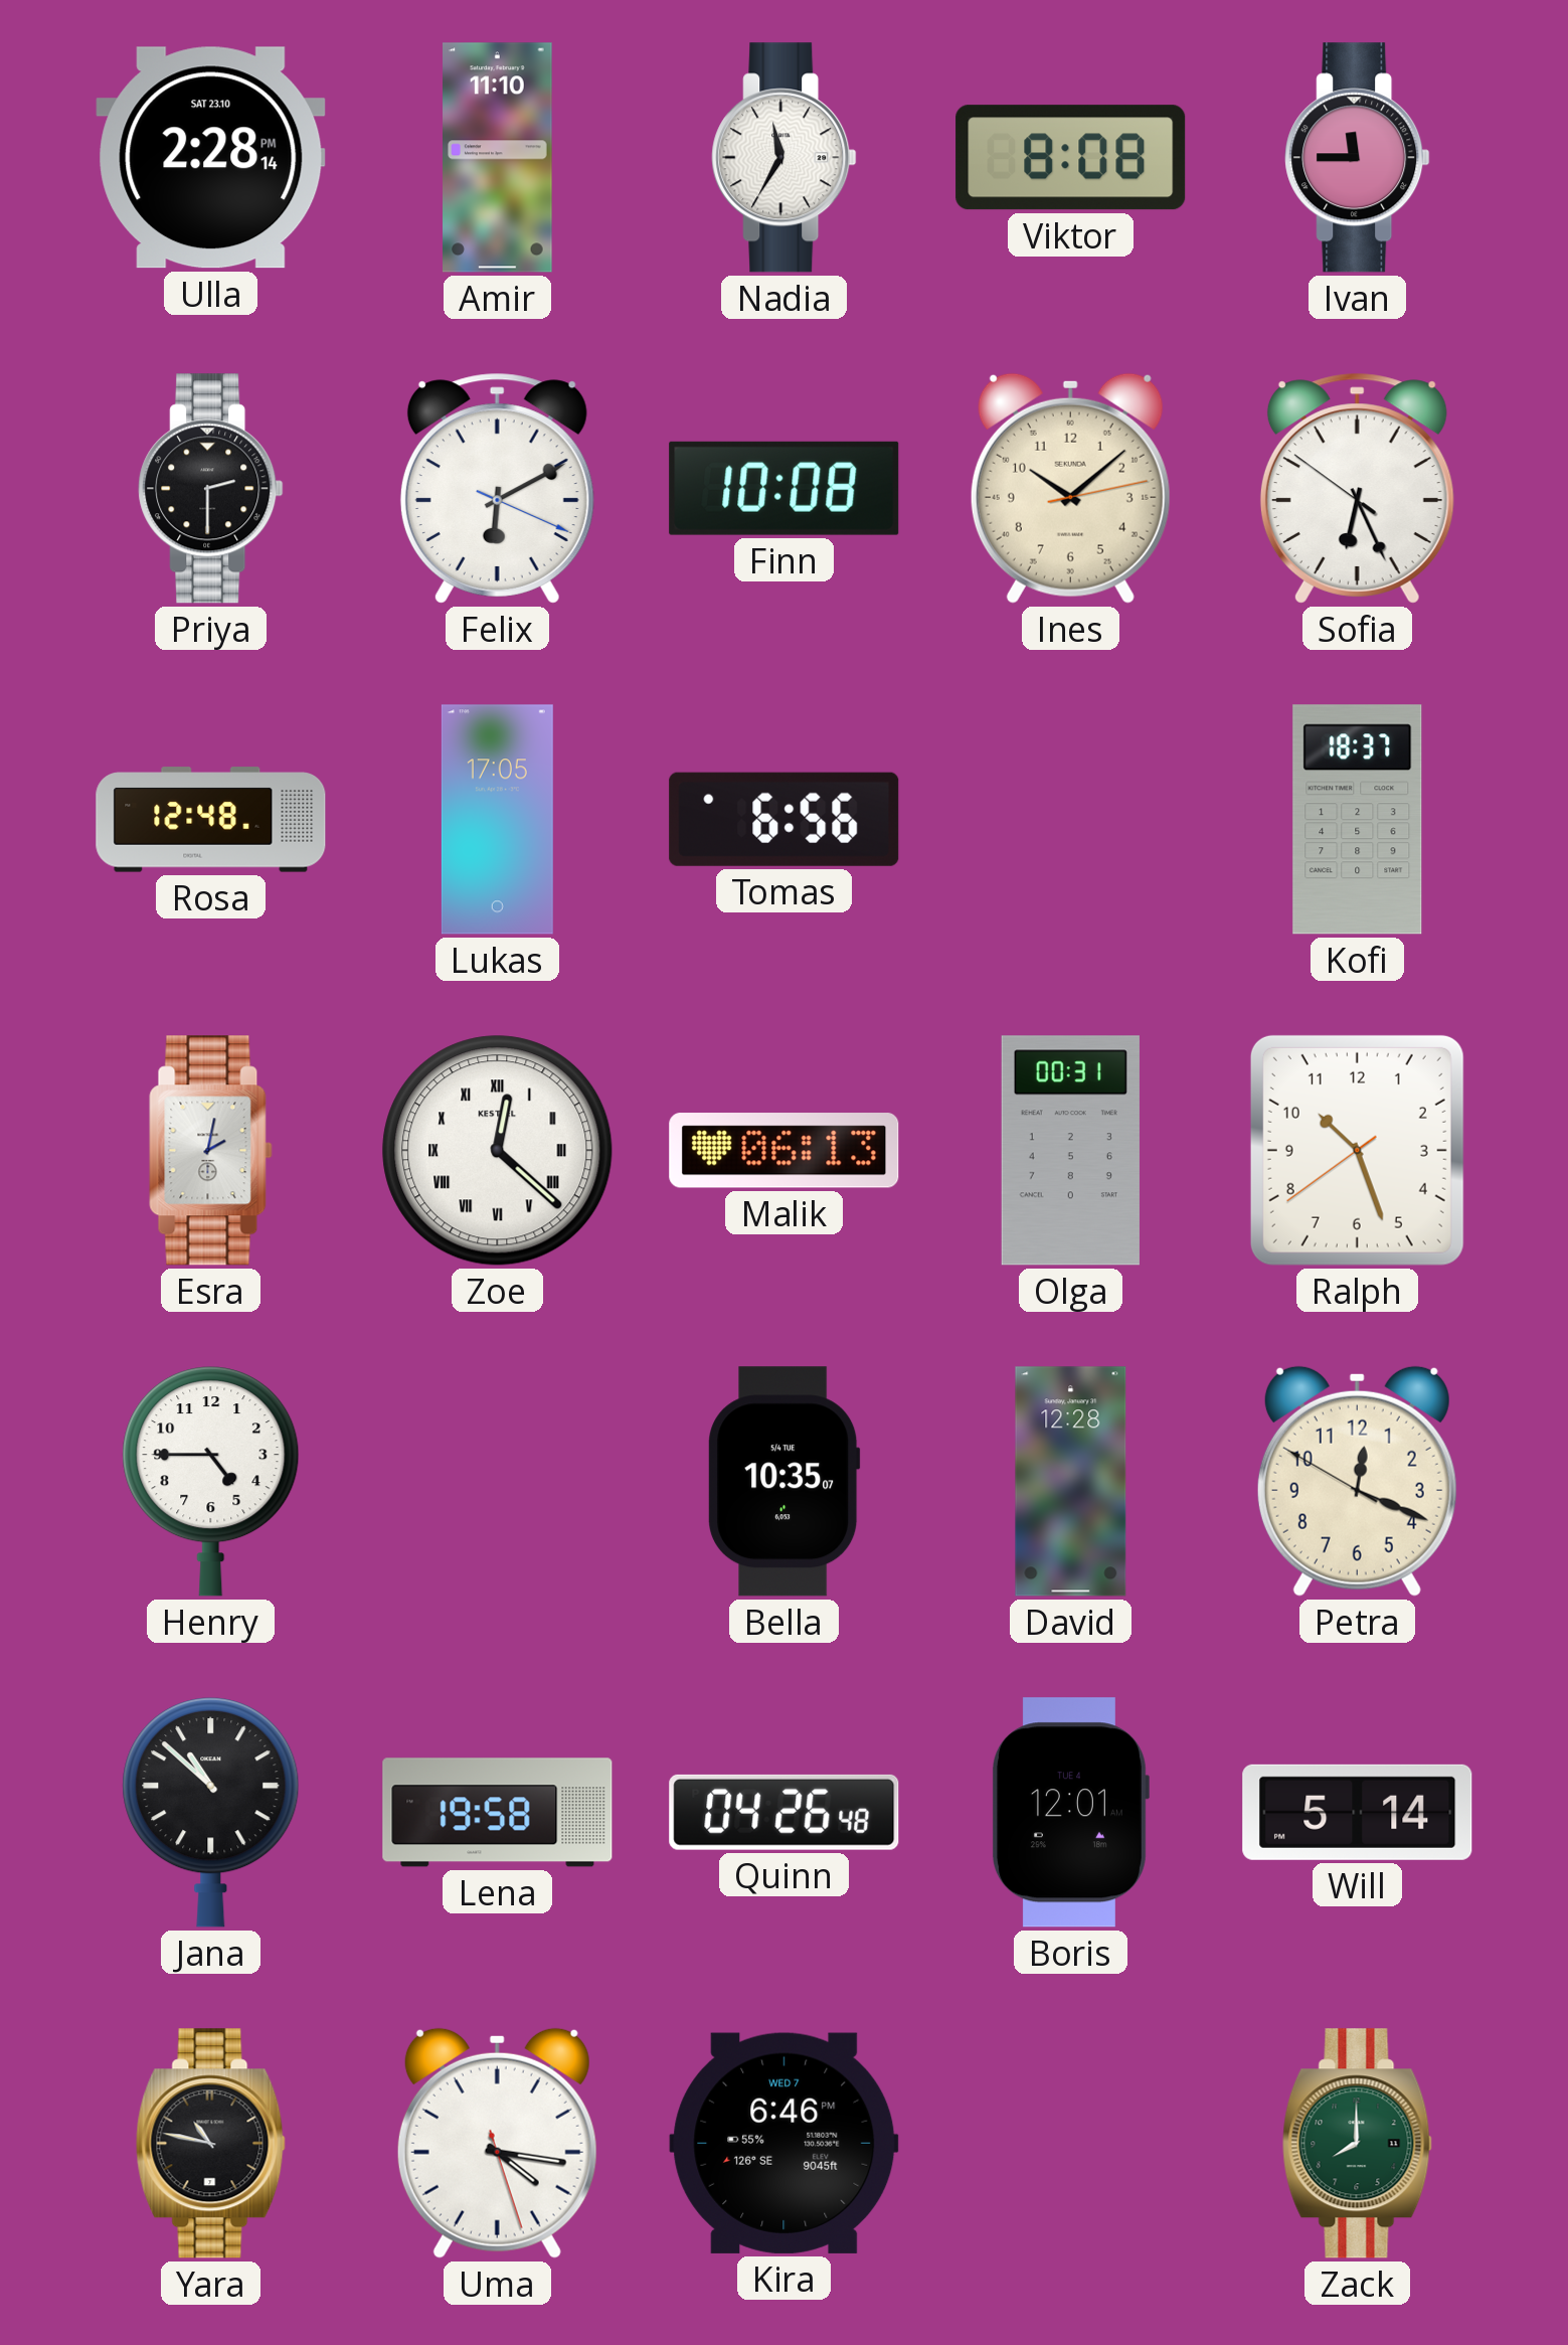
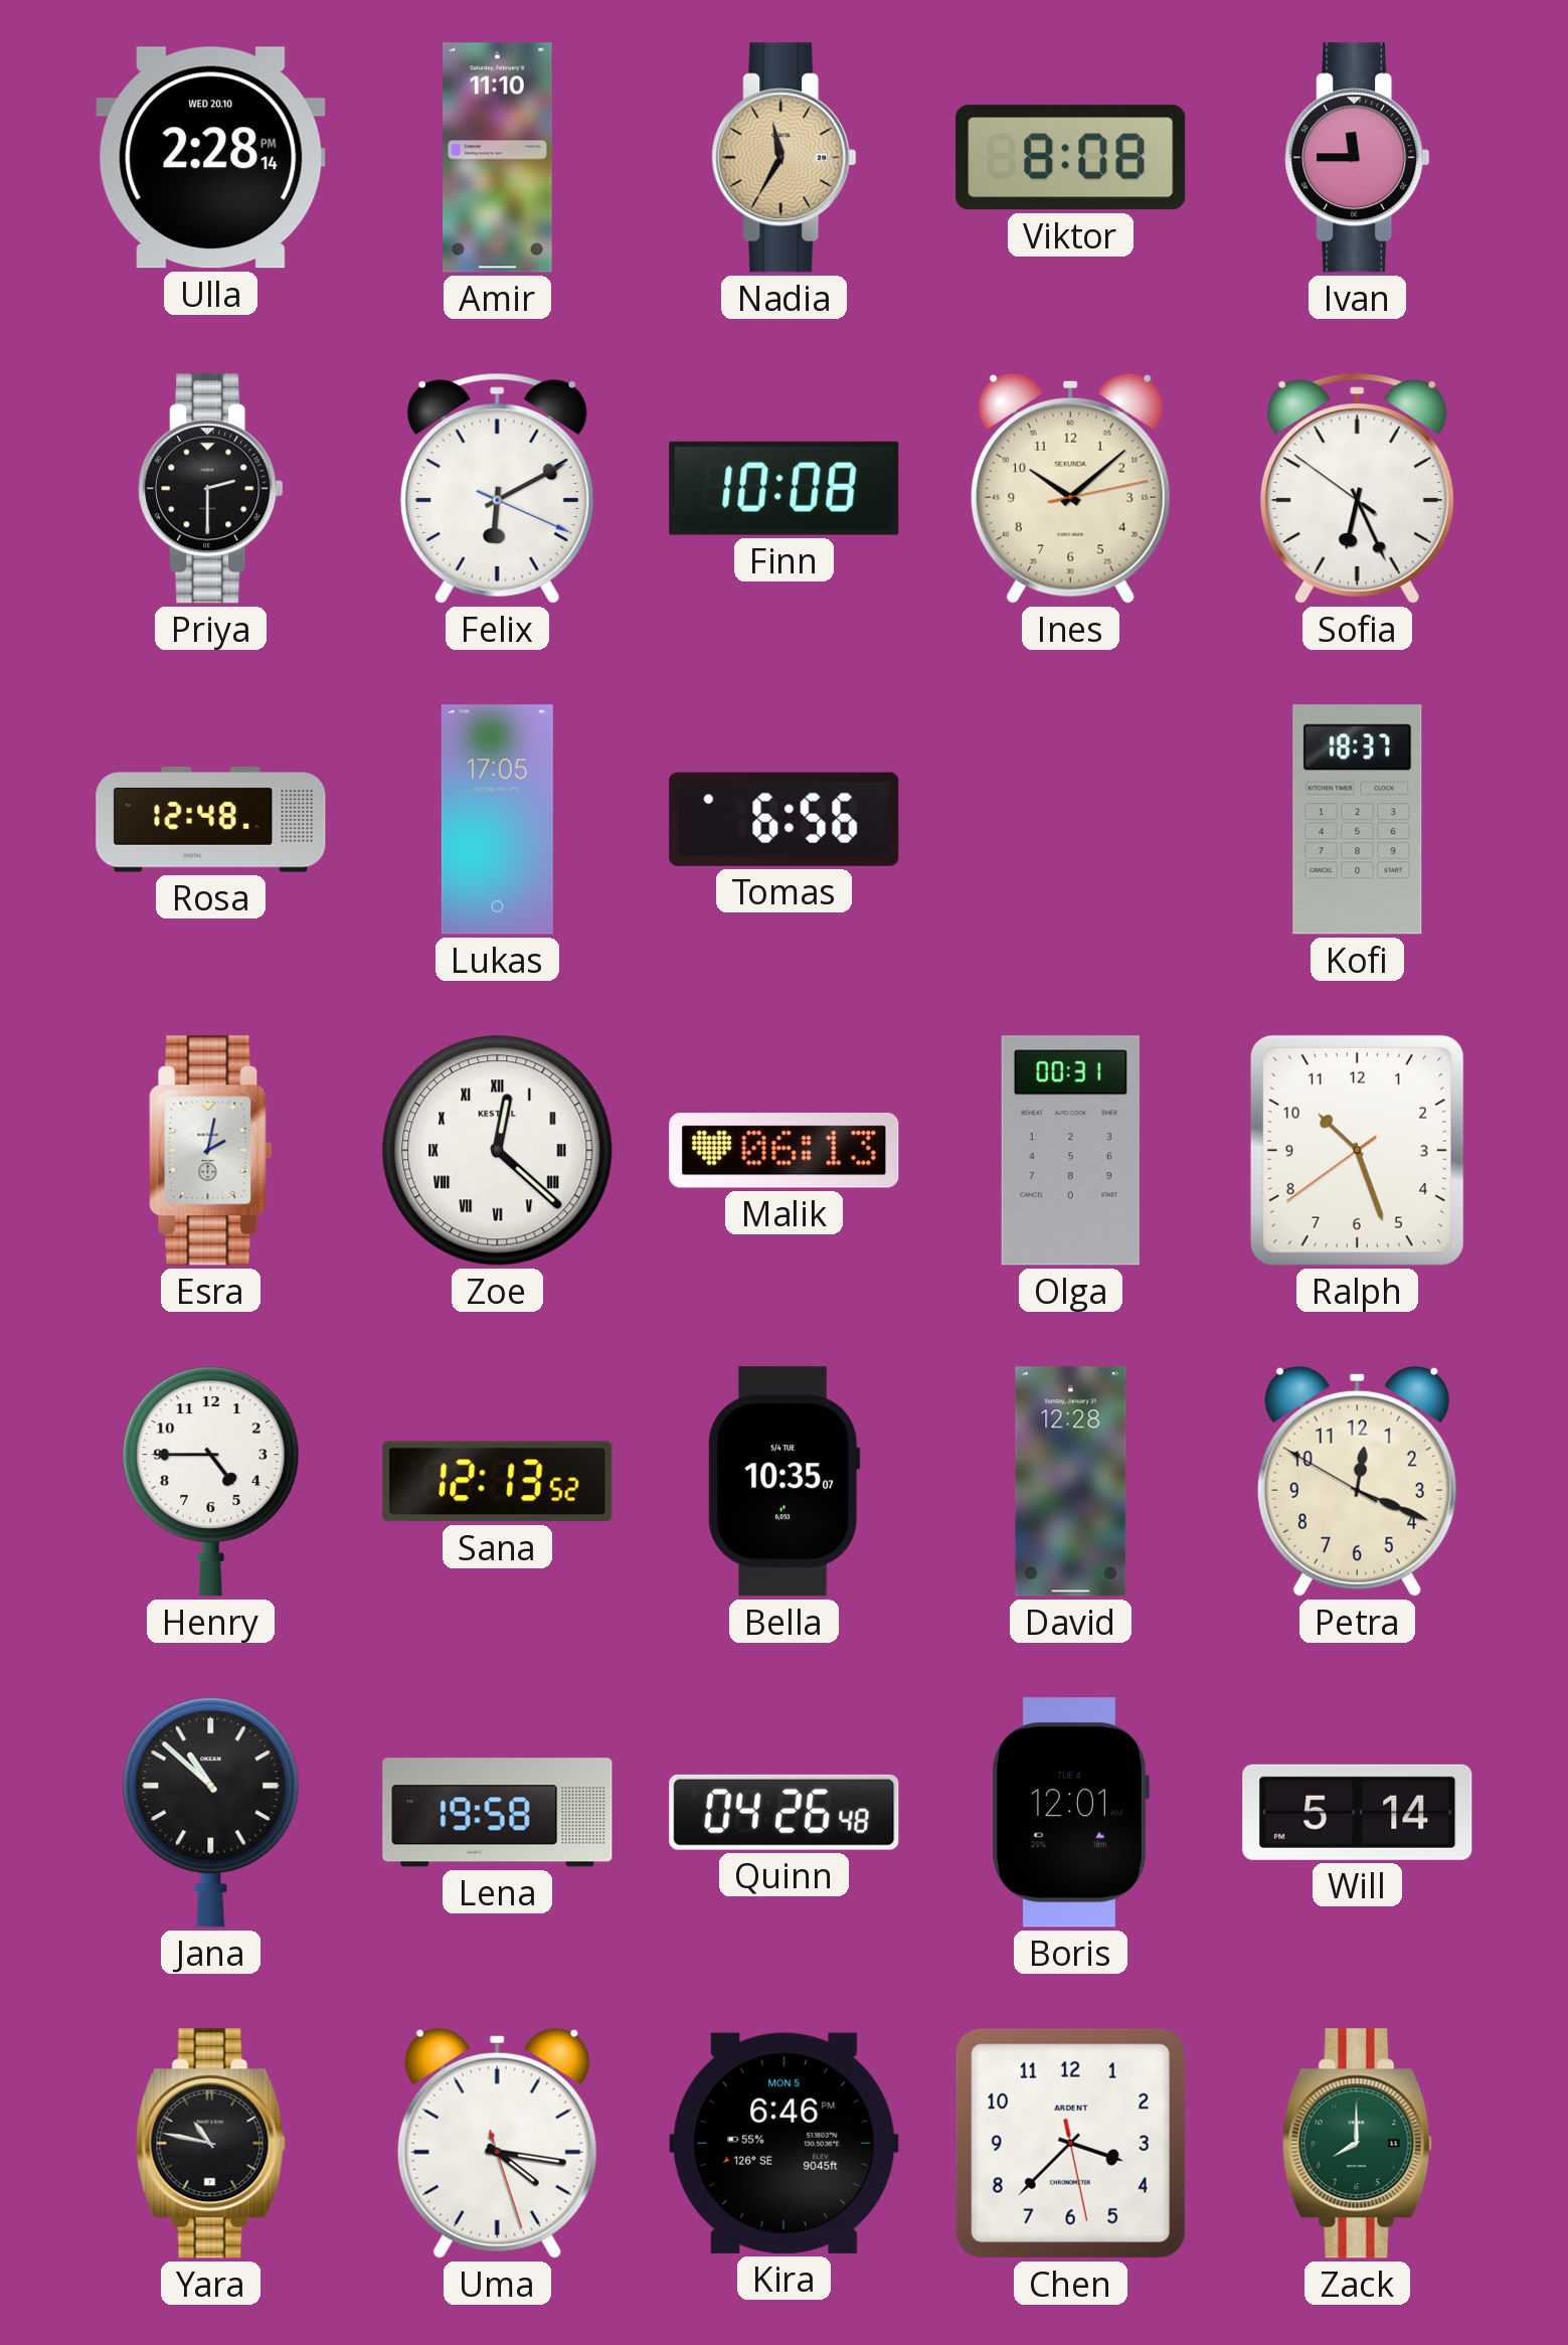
Ulla date: SAT 23.10 -> WED 20.10
Nadia dial: white -> champagne
Sana: none -> 12:13
Kira date: WED 7 -> MON 5
Chen: none -> 3:37
